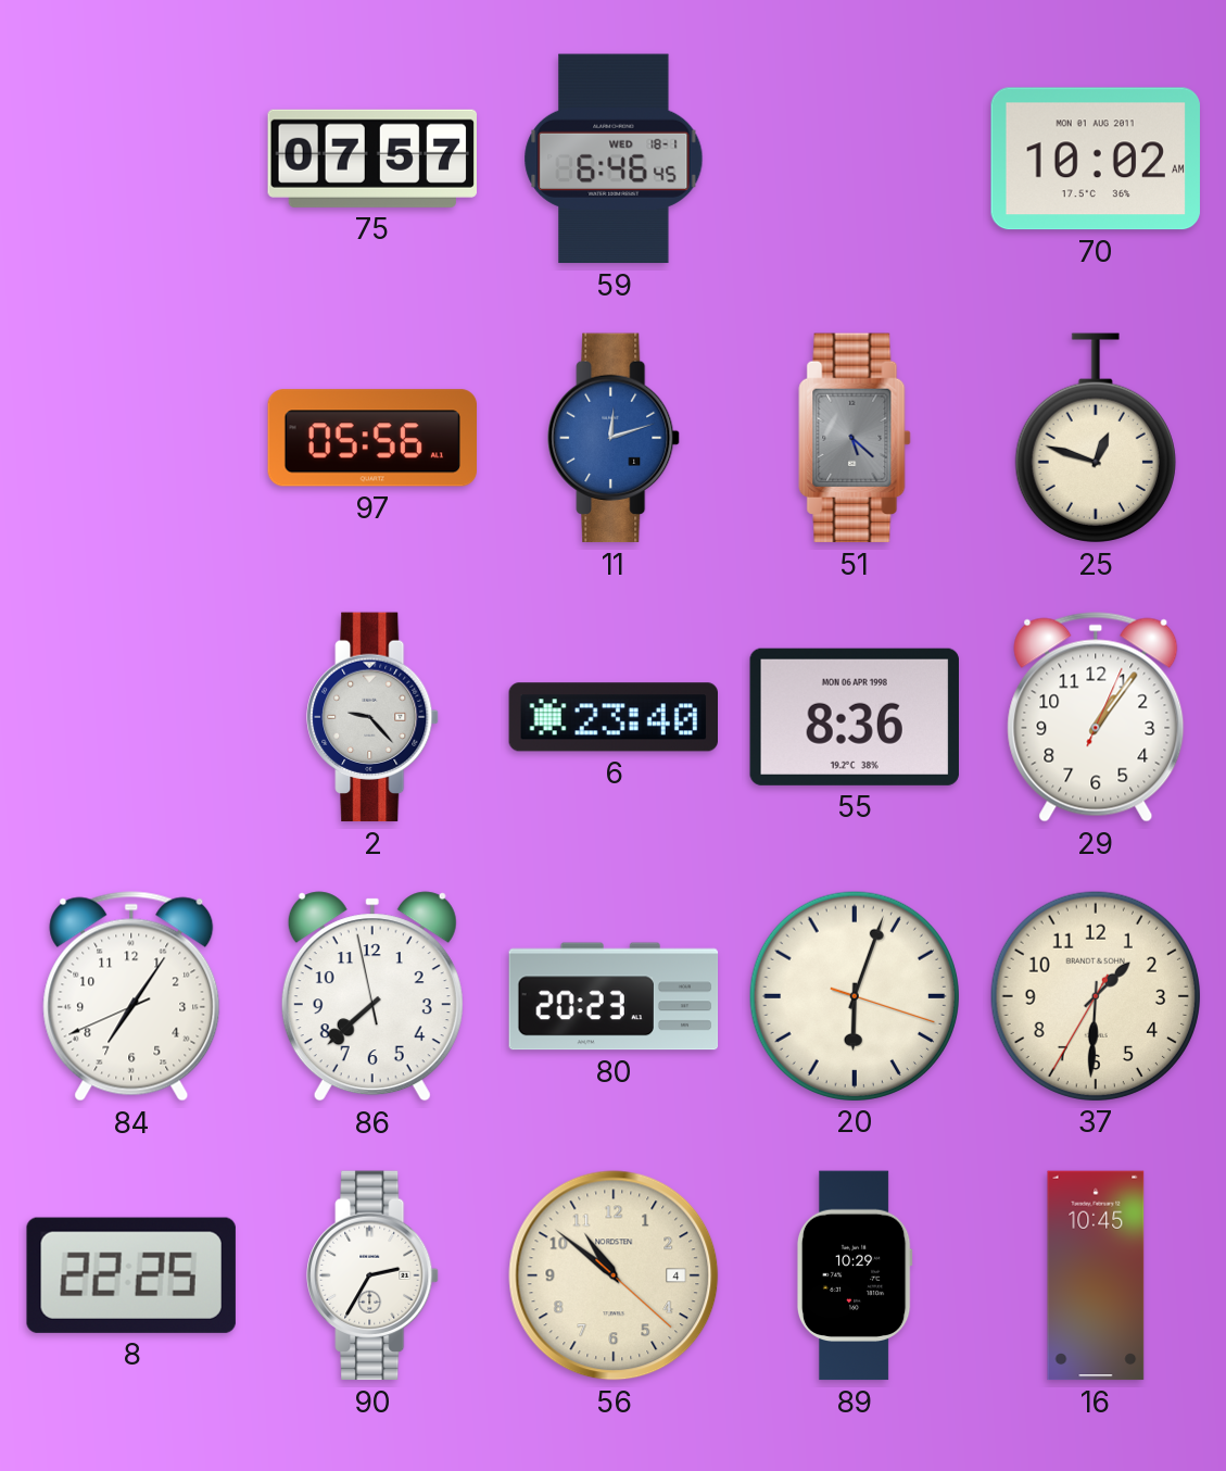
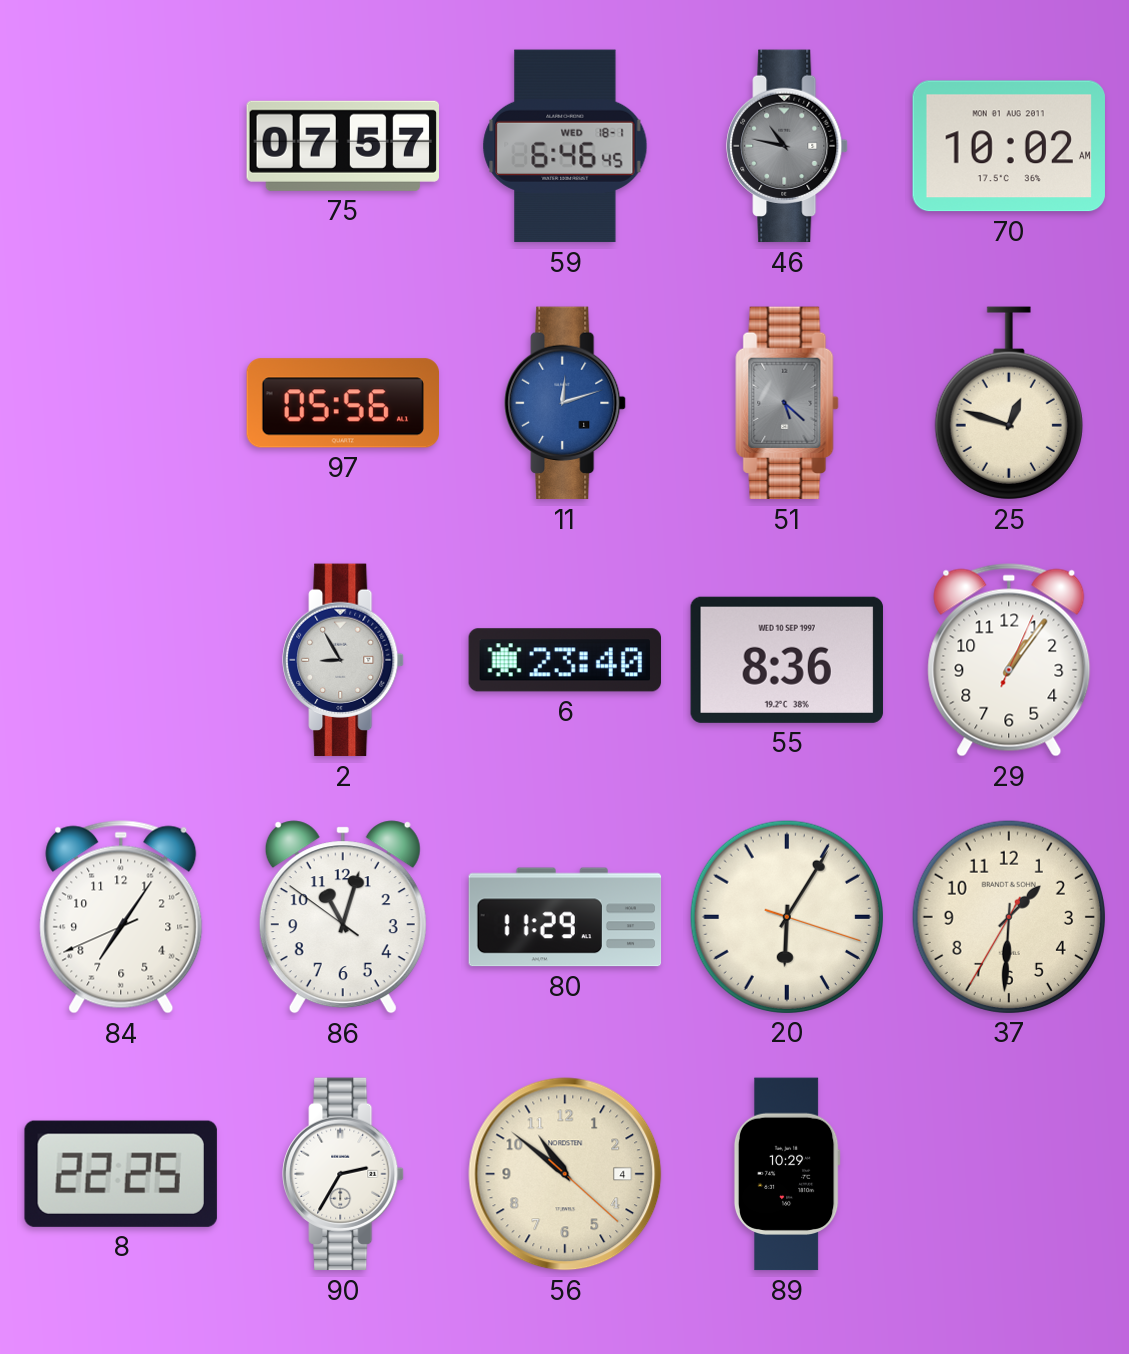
46: none -> 10:47
2: 9:23 -> 8:55
55 date: MON 06 APR 1998 -> WED 10 SEP 1997
86: 7:37 -> 11:02
80: 20:23 -> 11:29
20: 6:03 -> 6:05
16: 10:45 -> none
